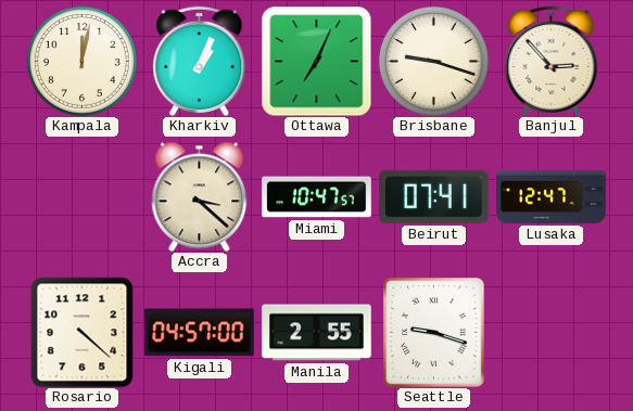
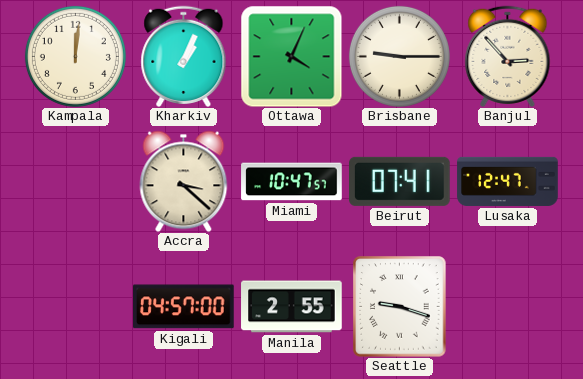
Kampala: 12:02 -> 12:01
Ottawa: 7:04 -> 4:04
Brisbane: 9:18 -> 9:15
Rosario: 4:22 -> none
